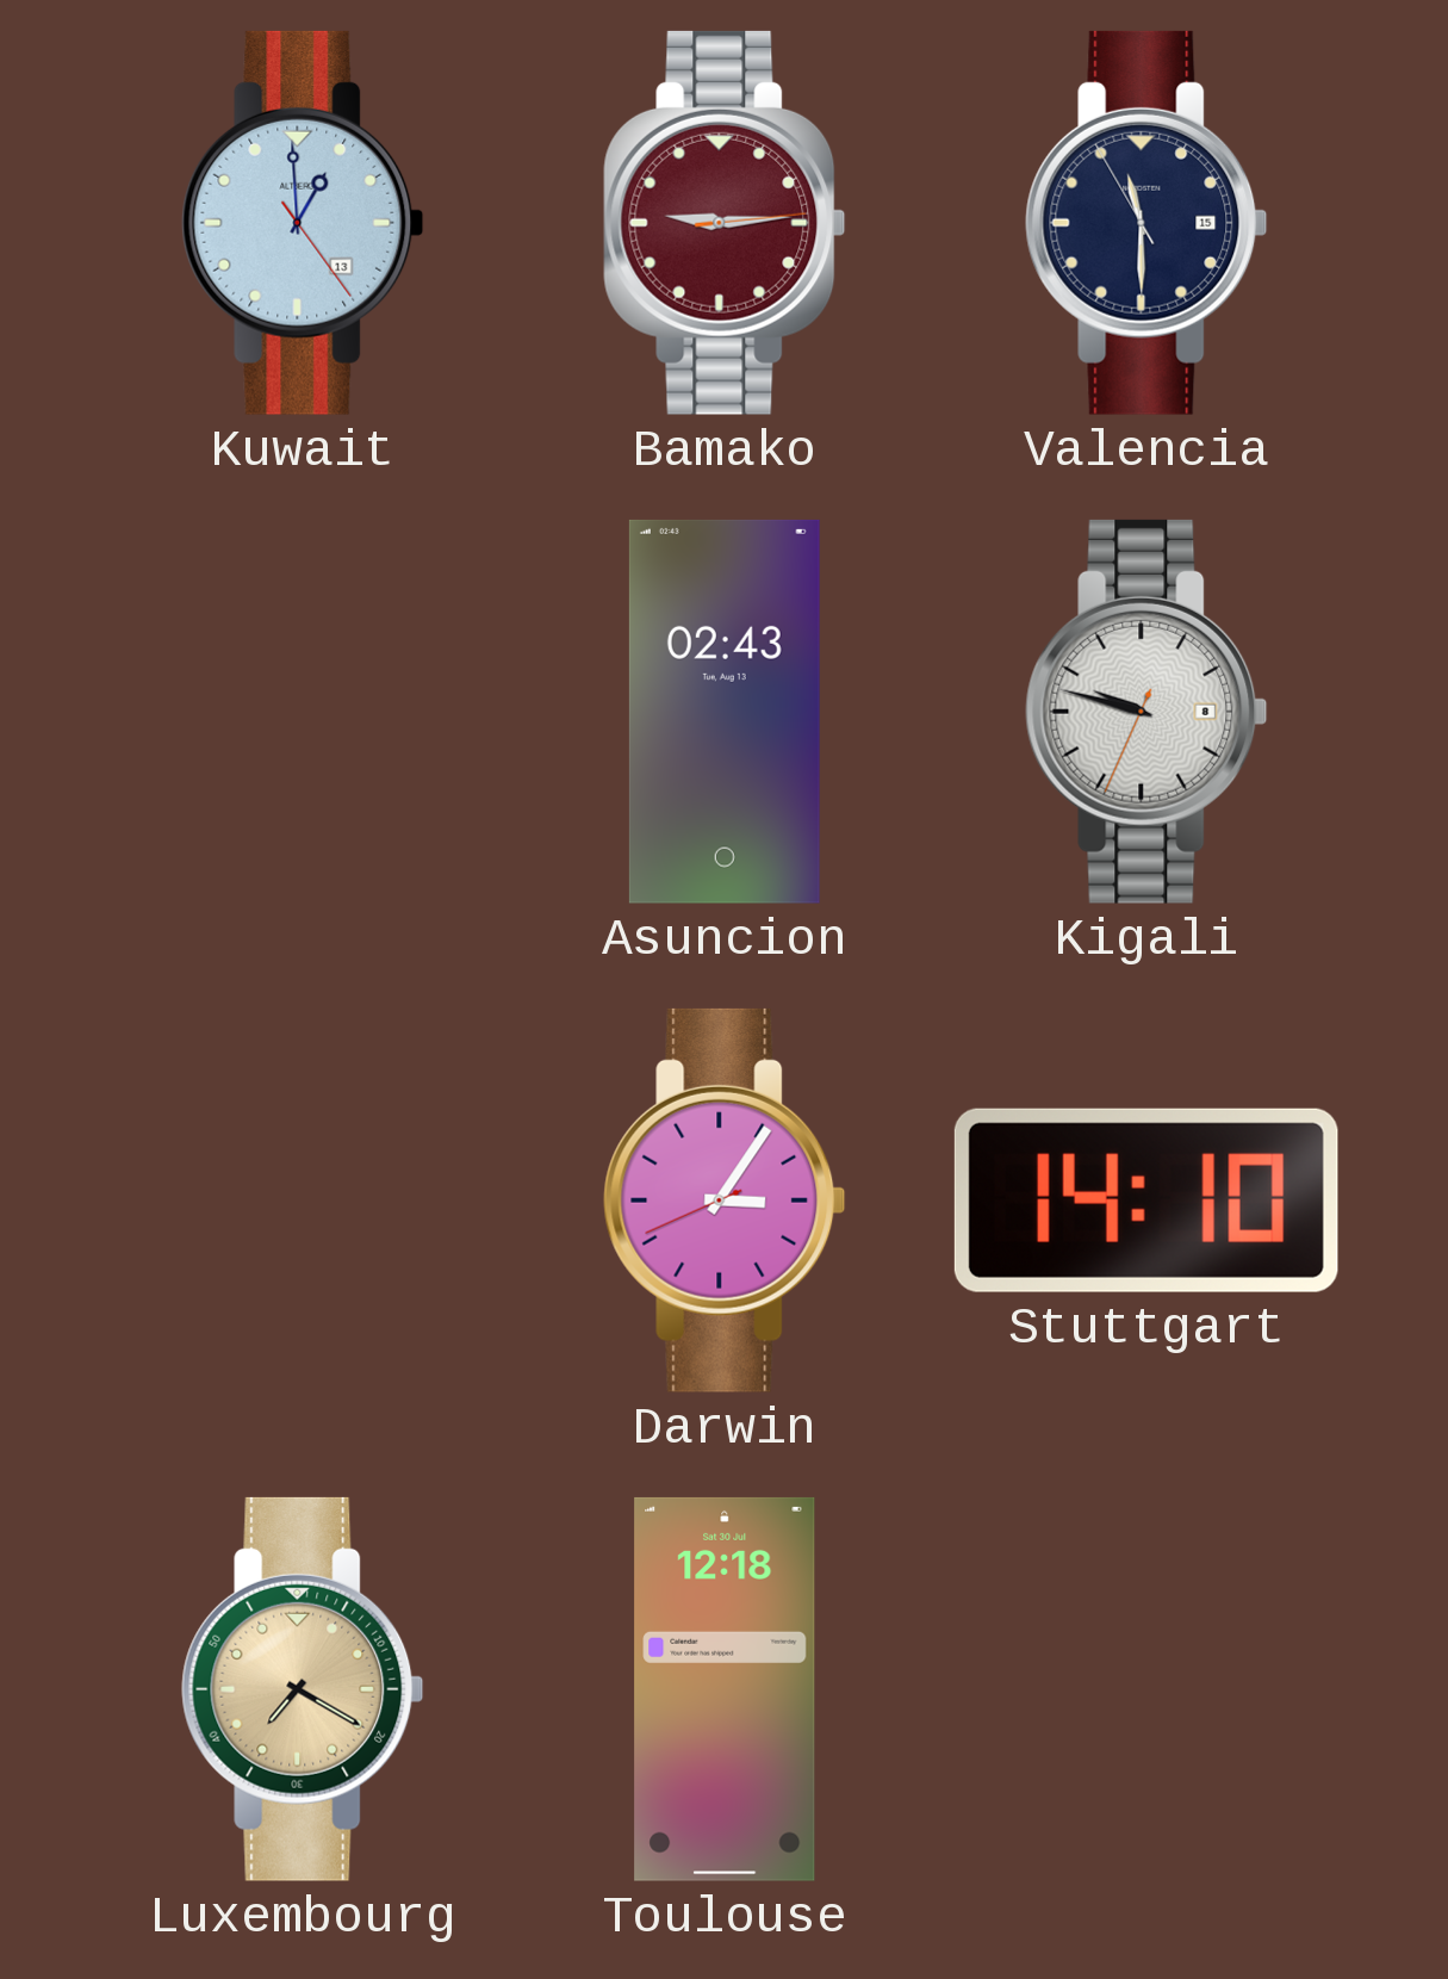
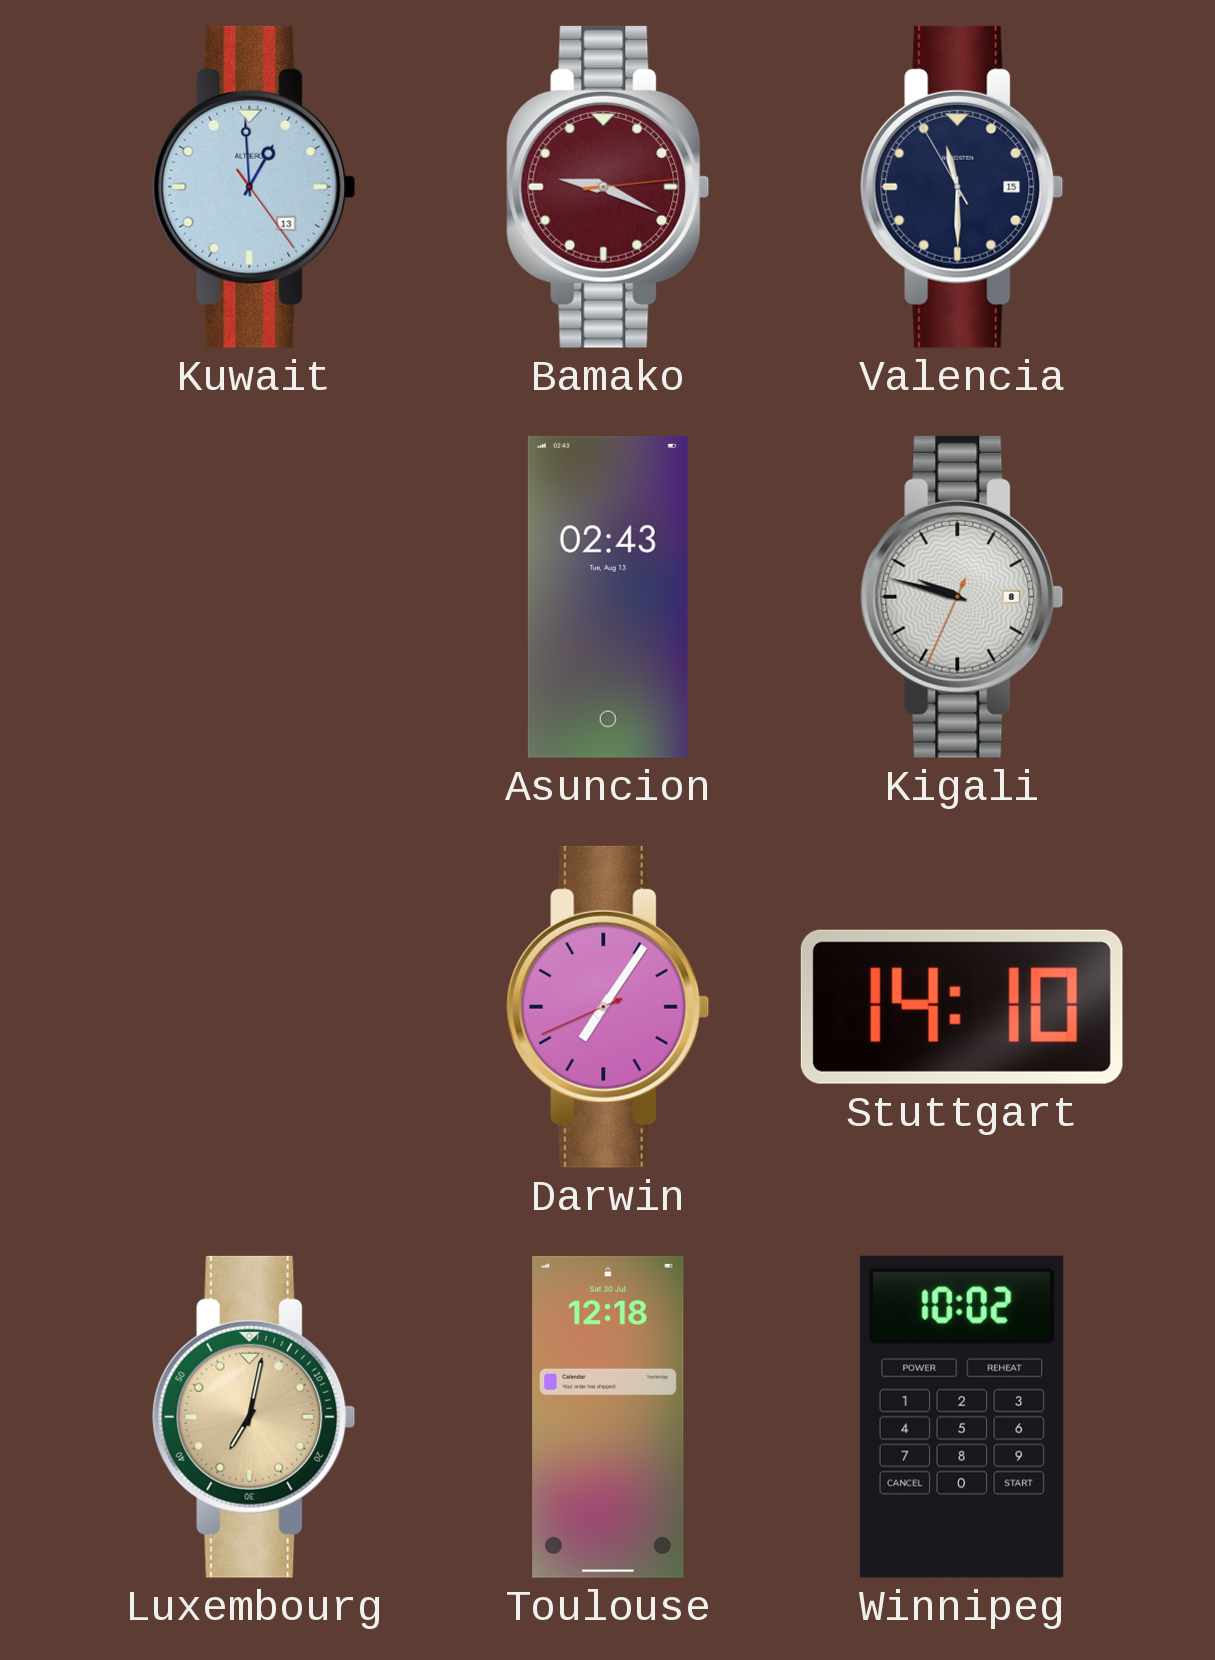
Bamako: 9:14 -> 9:19
Darwin: 3:05 -> 7:05
Luxembourg: 7:20 -> 7:02
Winnipeg: none -> 10:02
